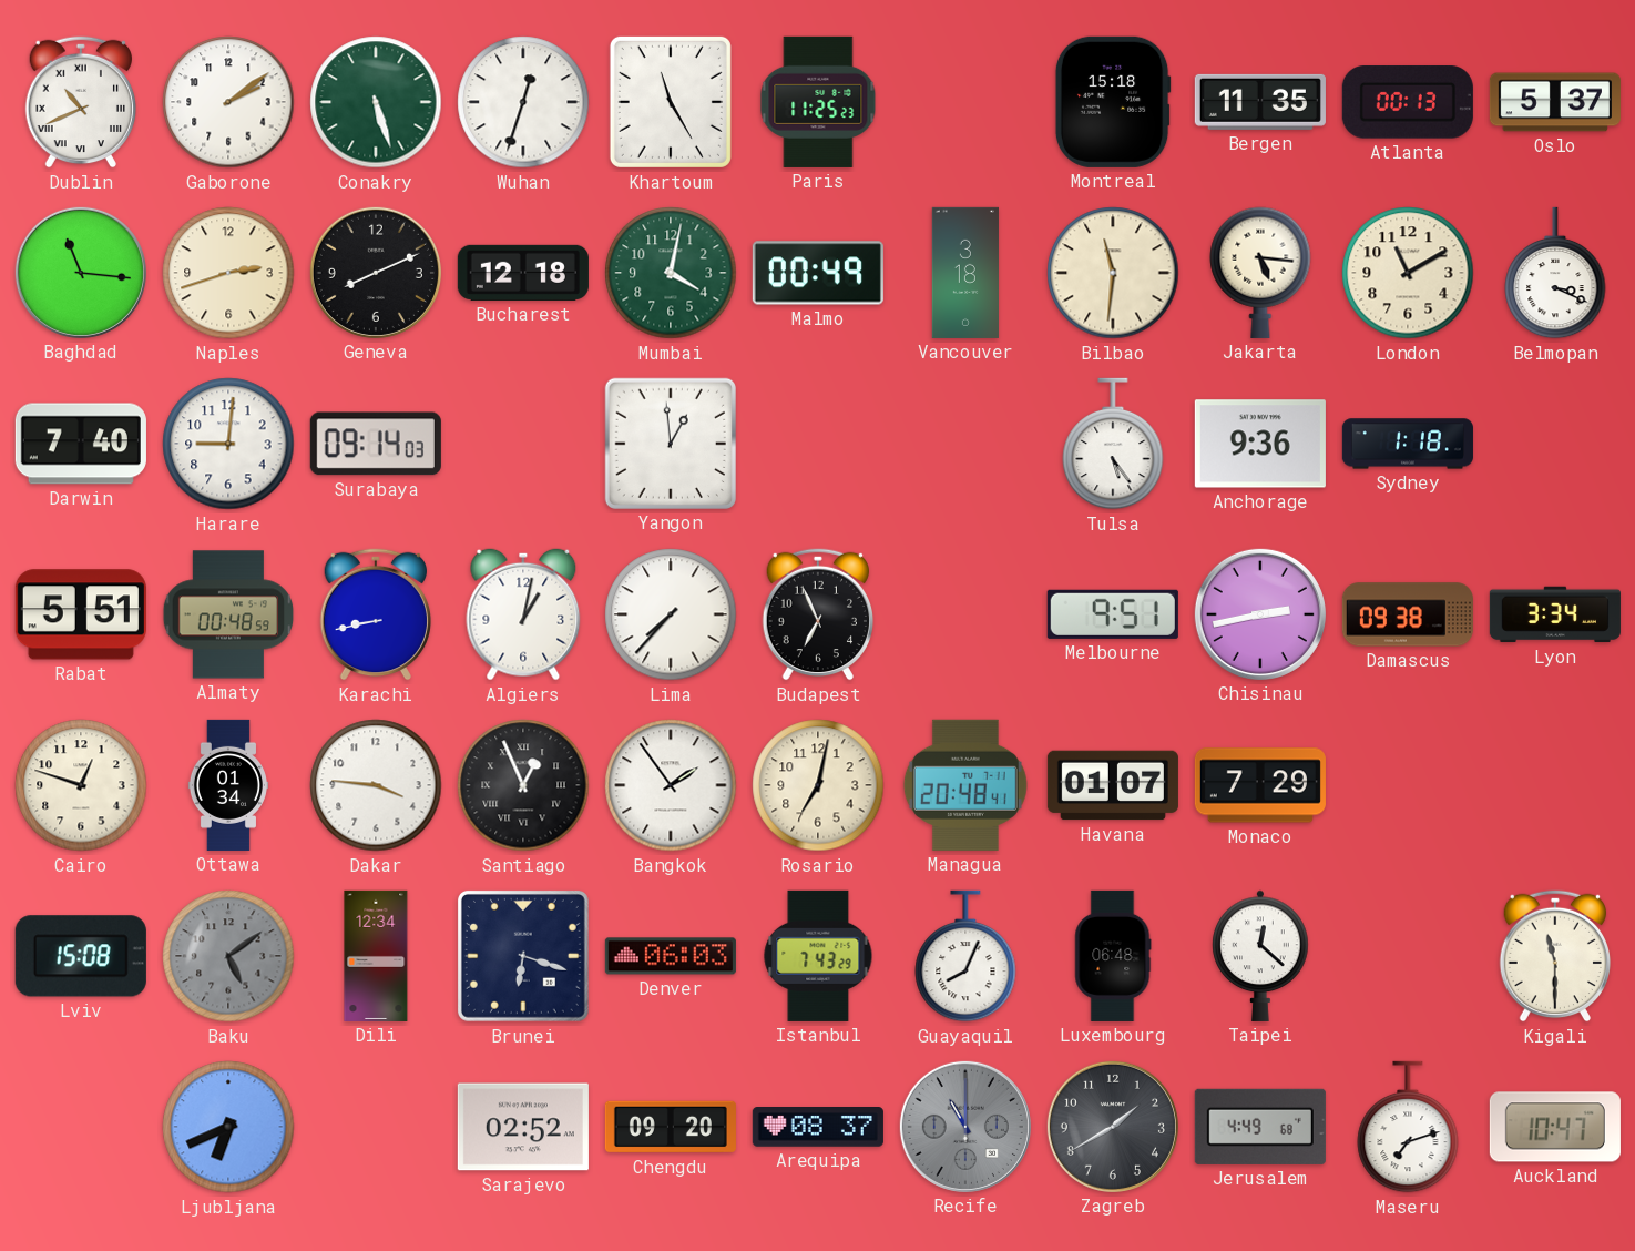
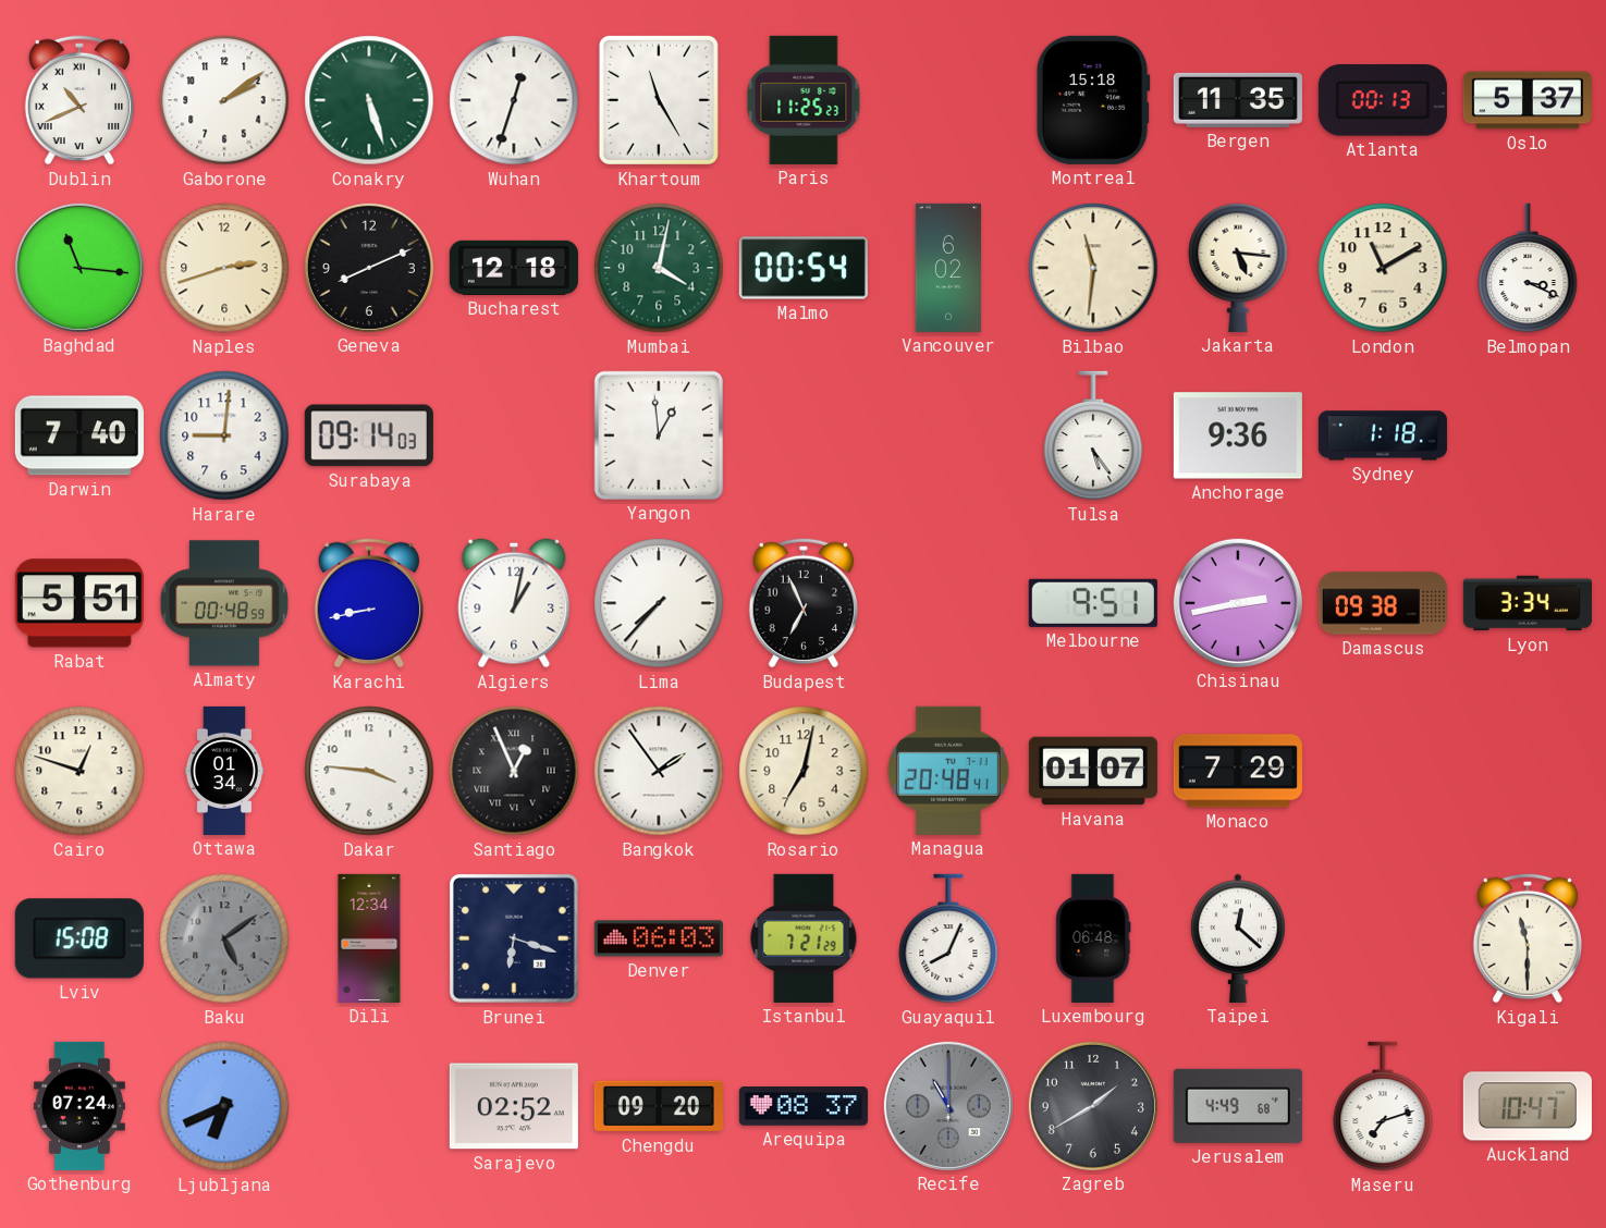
Malmo: 00:49 -> 00:54
Vancouver: 3:18 -> 6:02
Istanbul: 7:43 -> 7:21
Gothenburg: none -> 07:24
